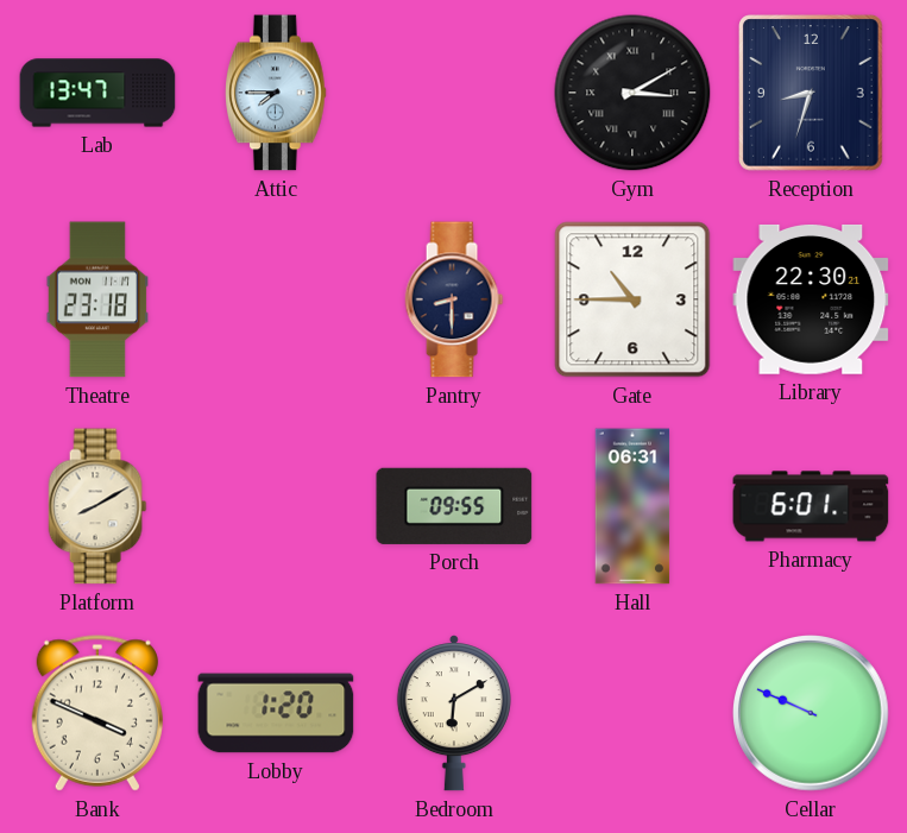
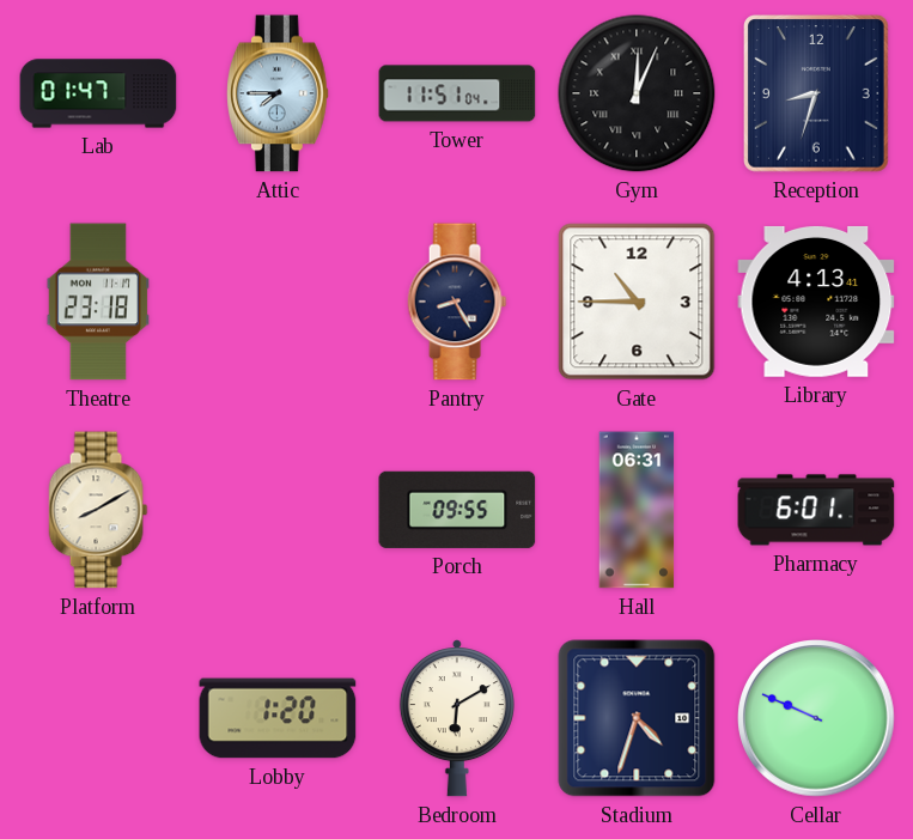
Lab: 13:47 -> 01:47
Tower: none -> 11:51
Gym: 3:10 -> 12:04
Pantry: 8:30 -> 8:25
Library: 22:30 -> 4:13
Bank: 3:49 -> none
Stadium: none -> 4:33
